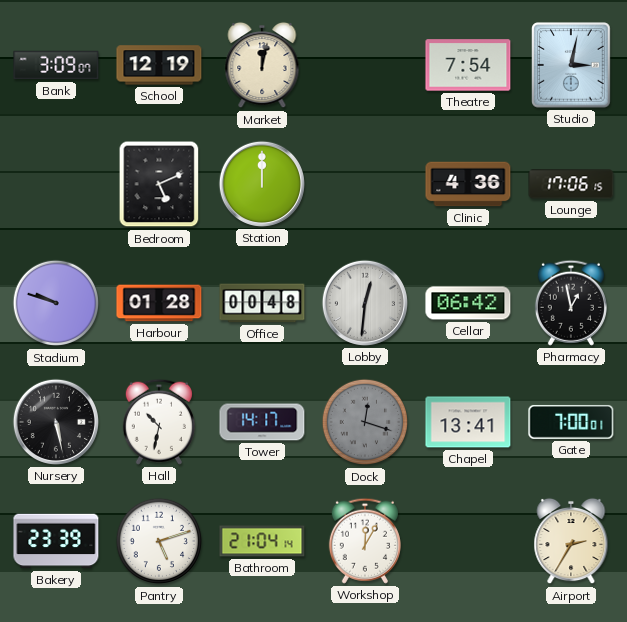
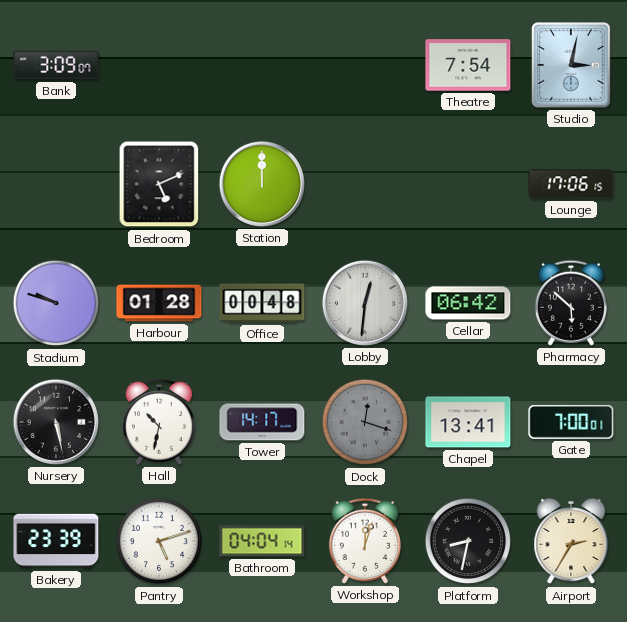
School: 12:19 -> none
Market: 12:02 -> none
Clinic: 4:36 -> none
Pharmacy: 12:58 -> 5:52
Bathroom: 21:04 -> 04:04
Workshop: 12:05 -> 12:03
Platform: none -> 8:32
